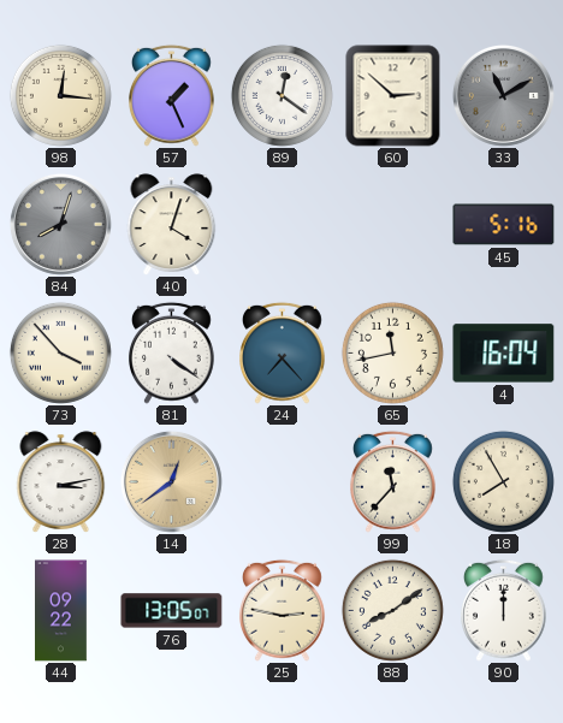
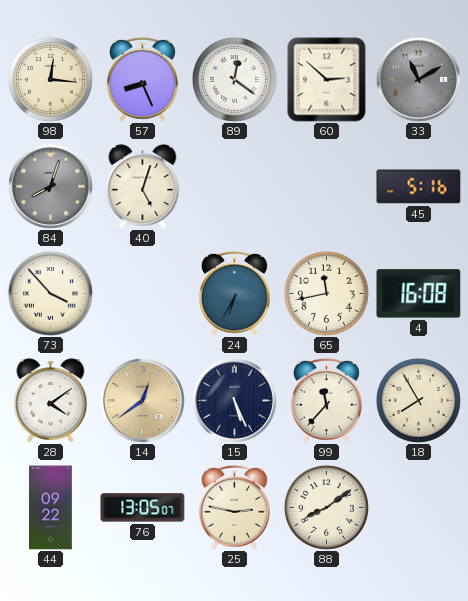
57: 1:26 -> 8:26
40: 4:03 -> 5:03
81: 4:21 -> none
24: 7:23 -> 6:35
4: 16:04 -> 16:08
28: 3:13 -> 4:09
15: none -> 5:26
90: 12:00 -> none
